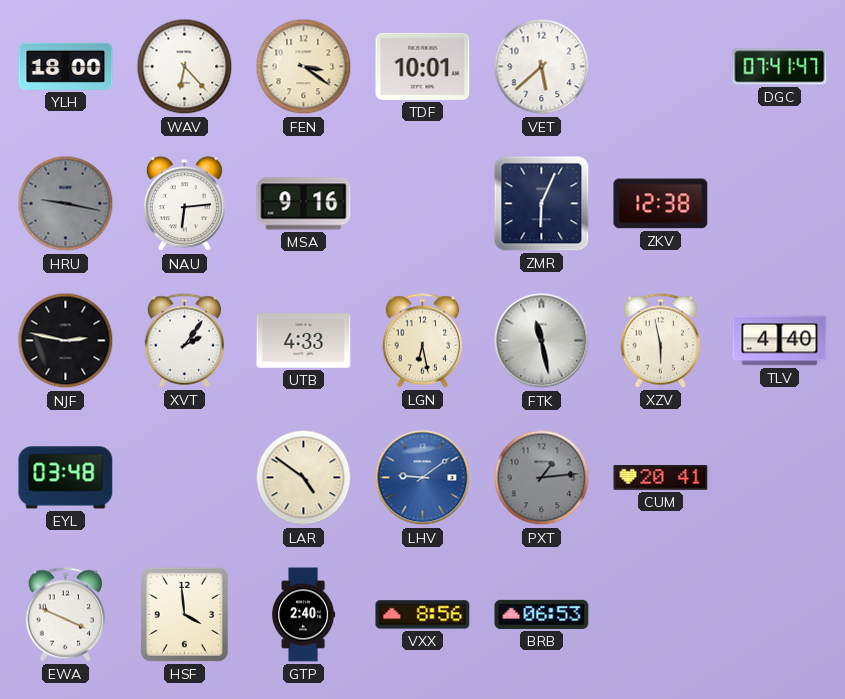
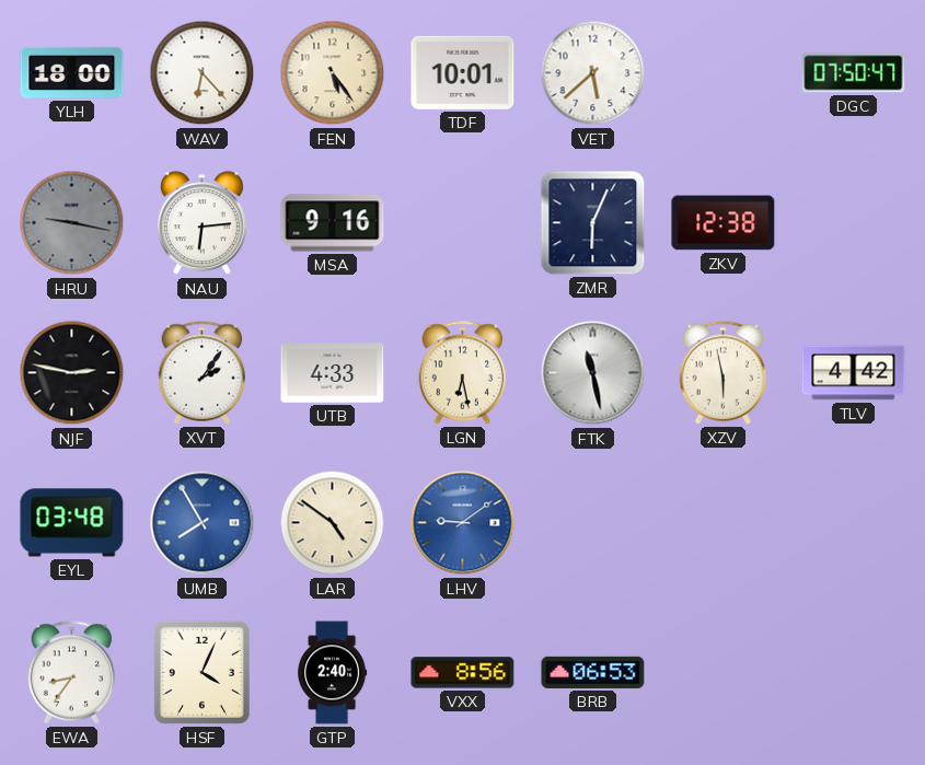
FEN: 3:21 -> 5:24
DGC: 07:41 -> 07:50
TLV: 4:40 -> 4:42
UMB: none -> 7:55
PXT: 1:14 -> none
CUM: 20:41 -> none
EWA: 3:49 -> 8:36
HSF: 3:59 -> 4:04
